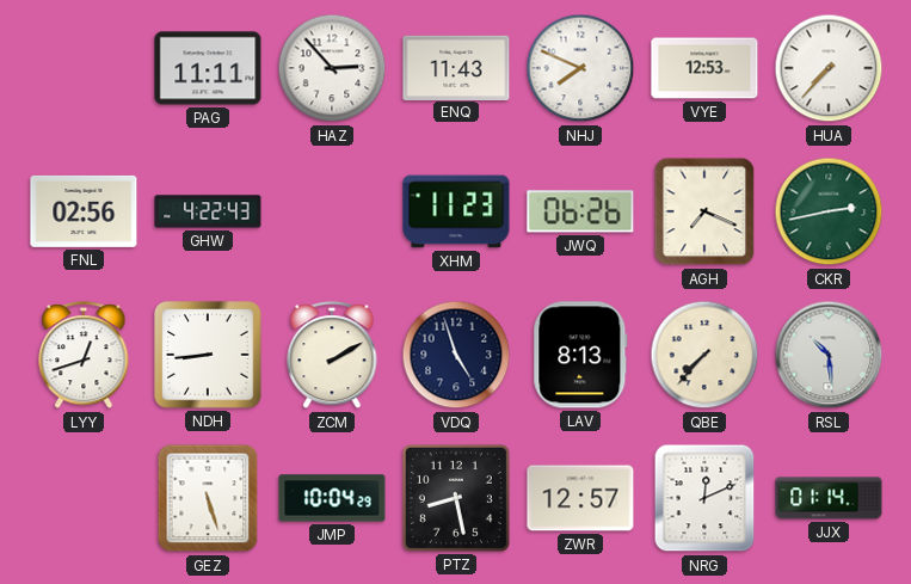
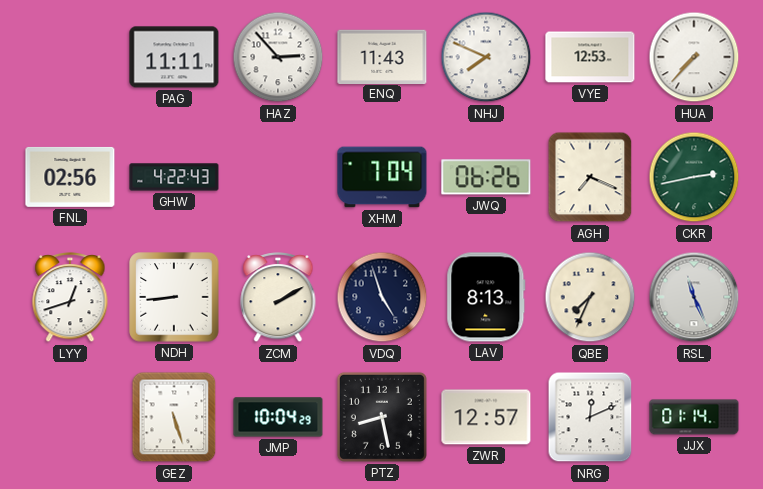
XHM: 11:23 -> 7:04
QBE: 7:37 -> 7:34
RSL: 10:29 -> 11:26
